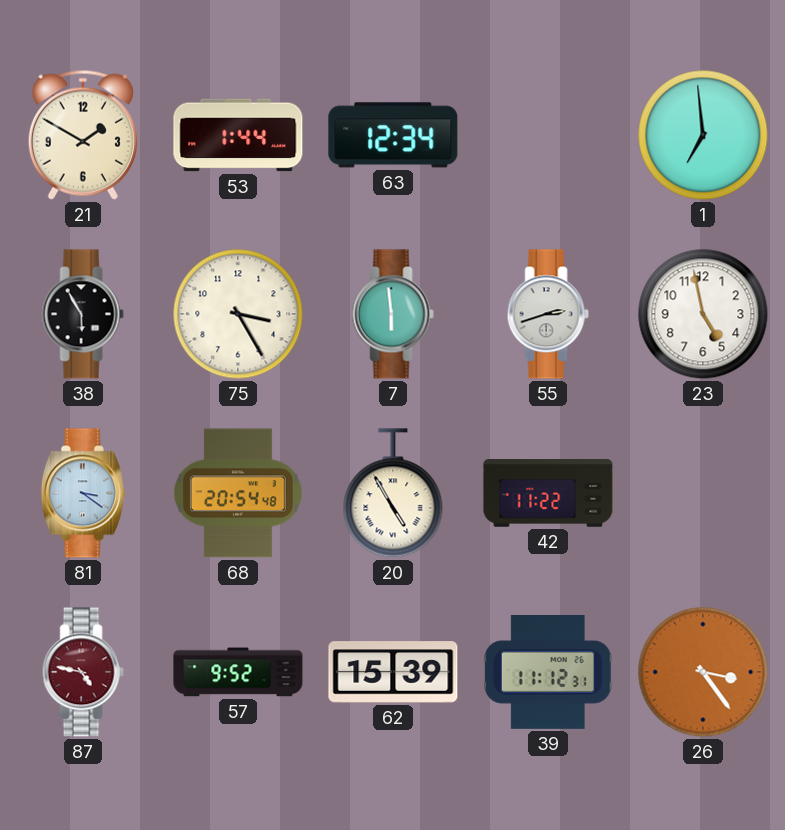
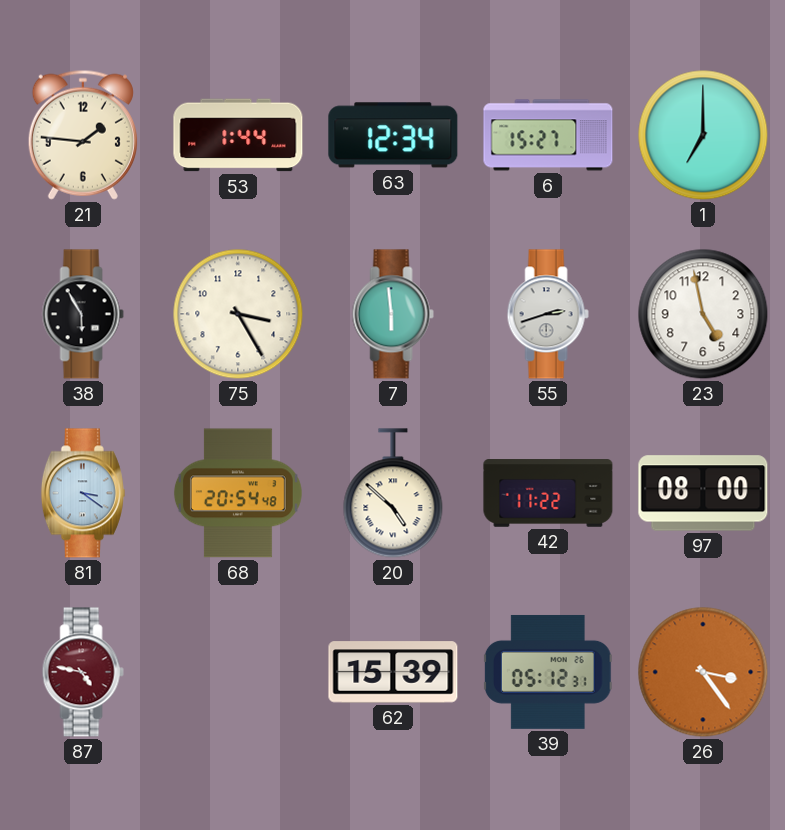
21: 1:50 -> 1:46
6: none -> 15:27
1: 6:59 -> 7:00
20: 4:55 -> 4:52
97: none -> 08:00
57: 9:52 -> none
39: 11:12 -> 05:12
